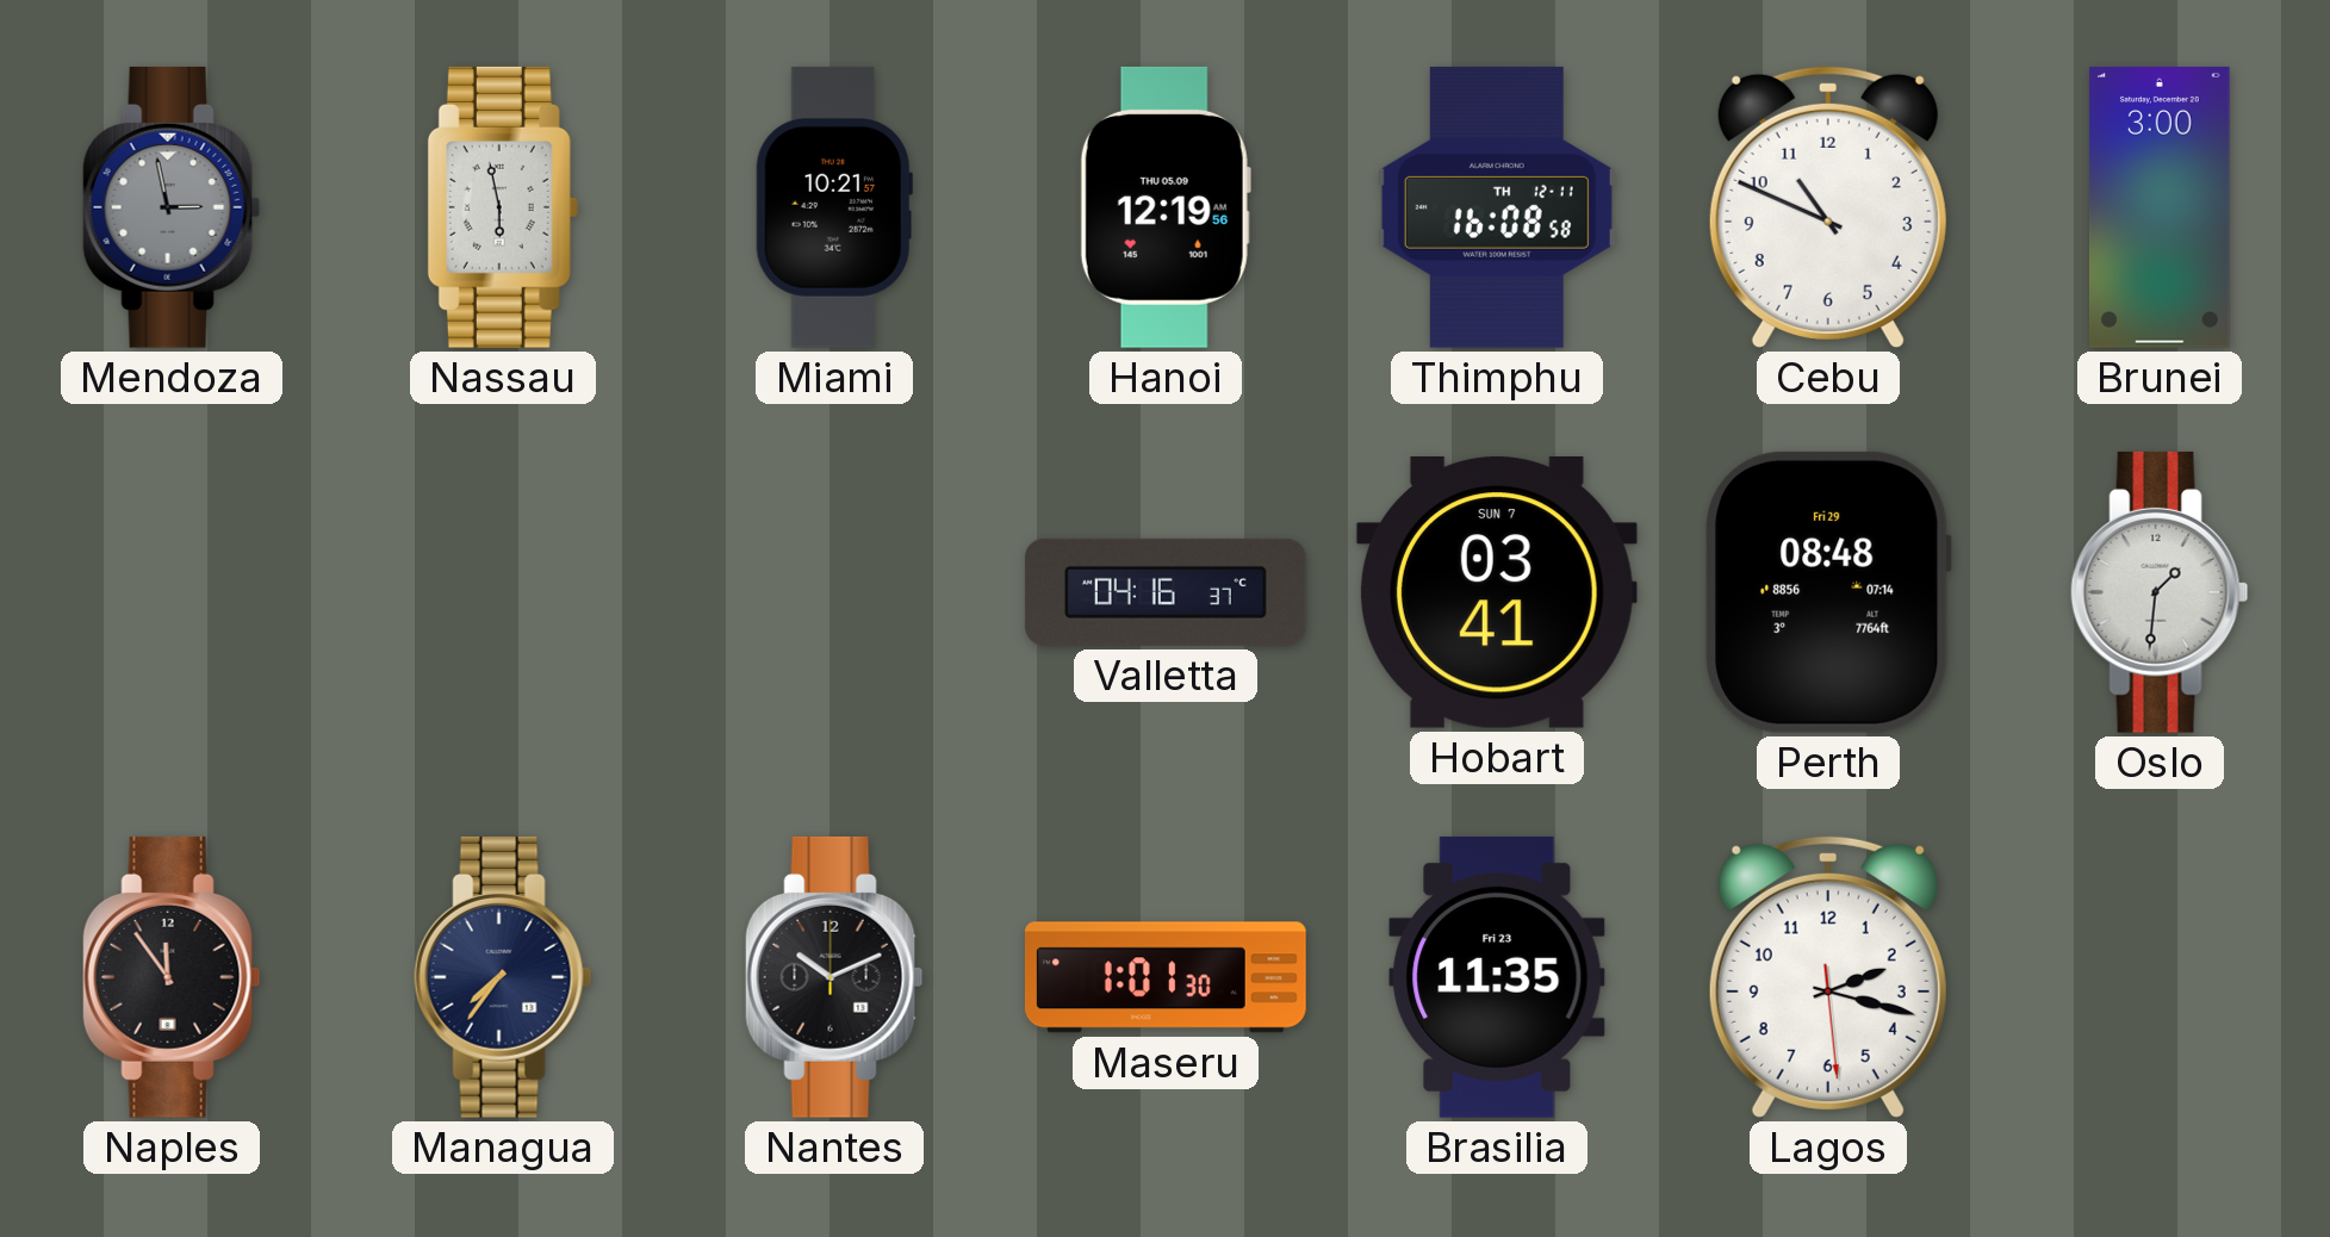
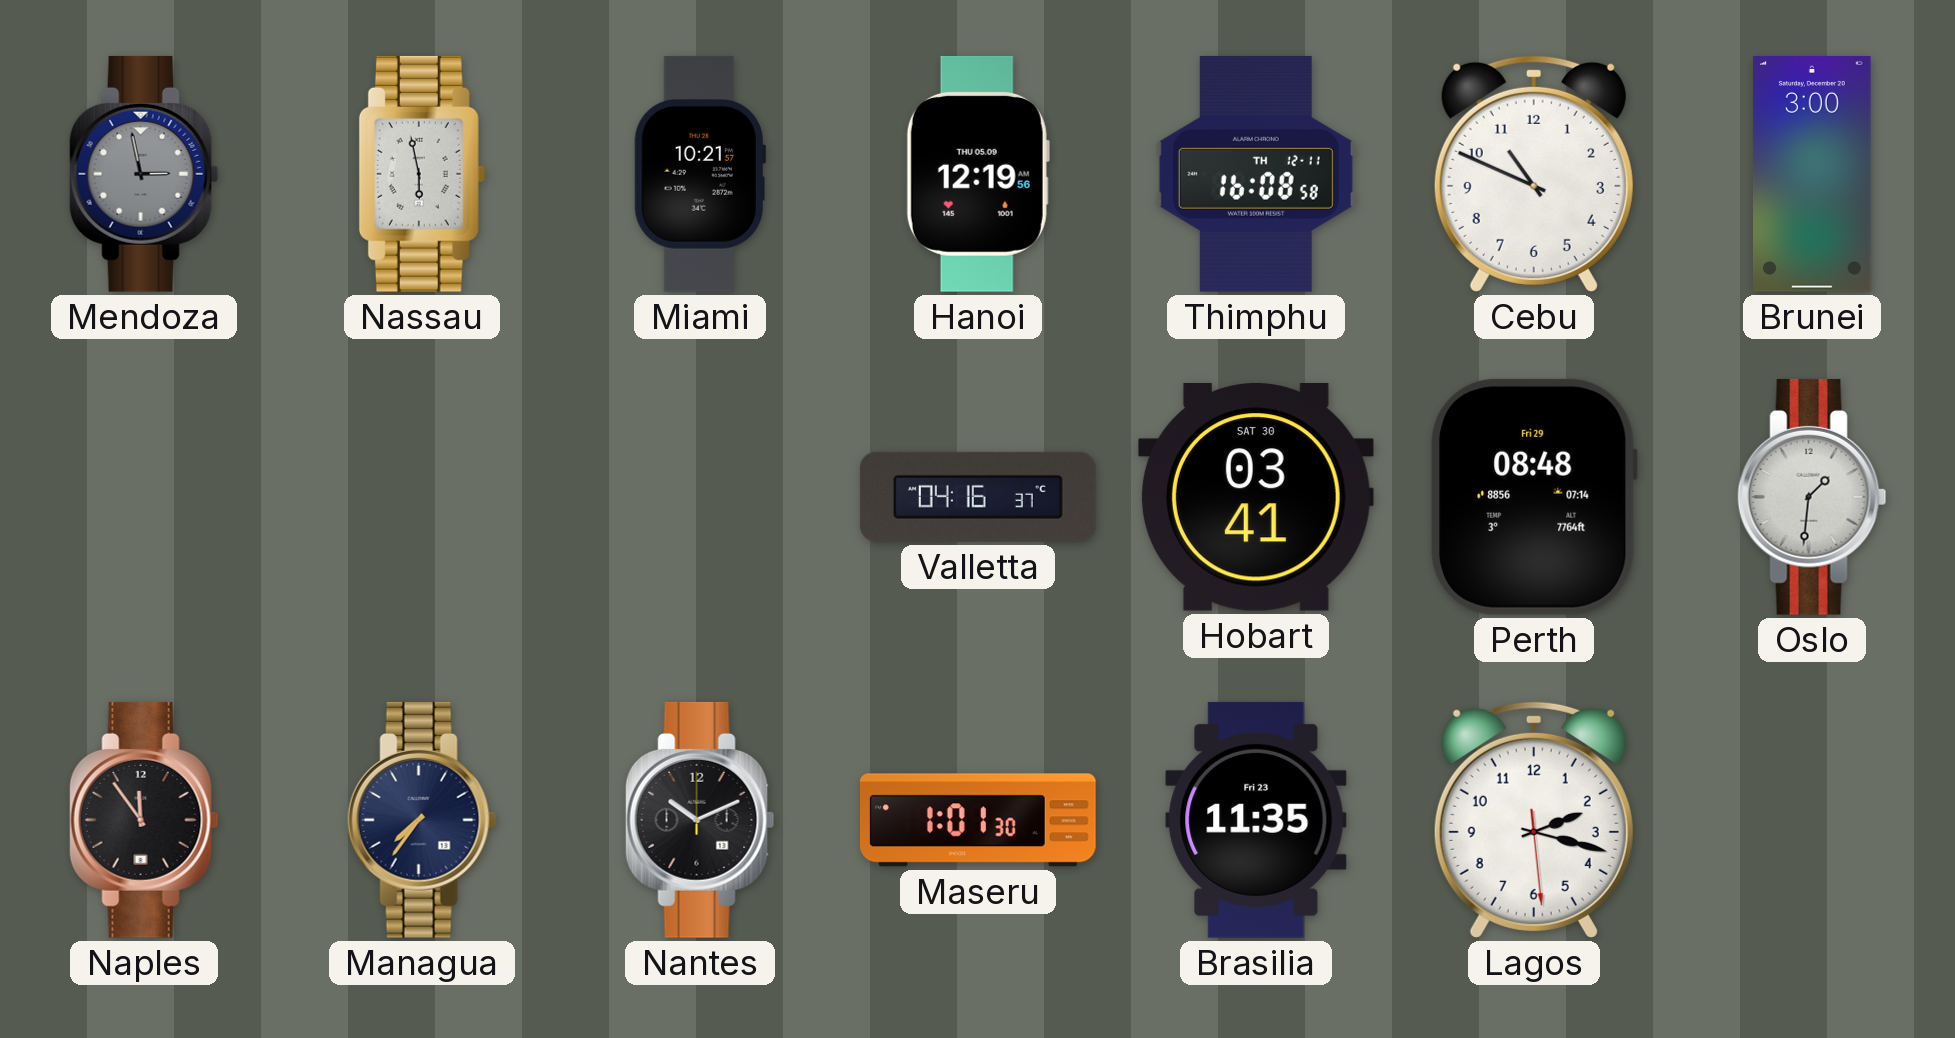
Hobart date: SUN 7 -> SAT 30
